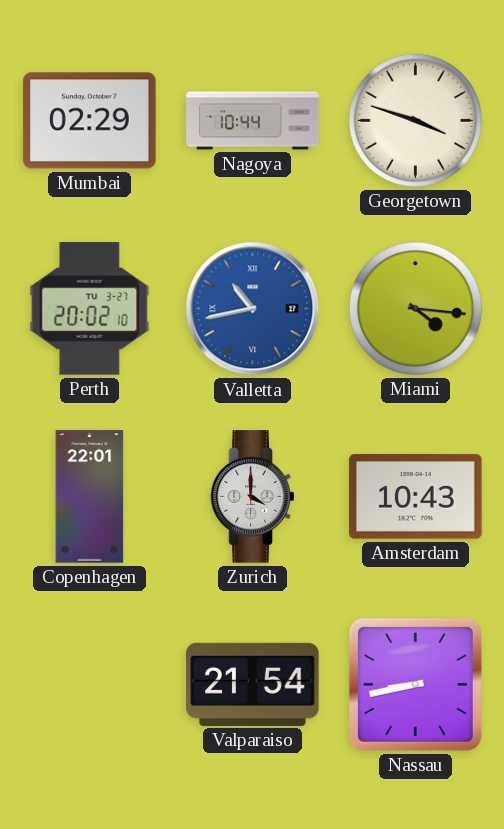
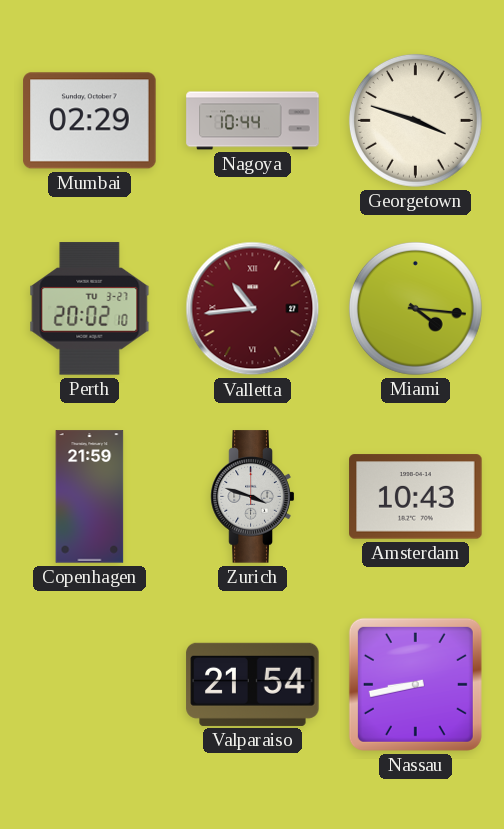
Valletta: 10:43 -> 10:44
Valletta dial: blue -> burgundy
Copenhagen: 22:01 -> 21:59
Zurich: 4:00 -> 3:48
